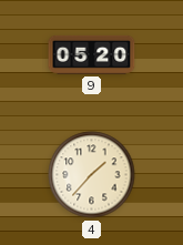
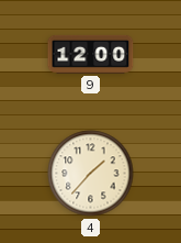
9: 05:20 -> 12:00
